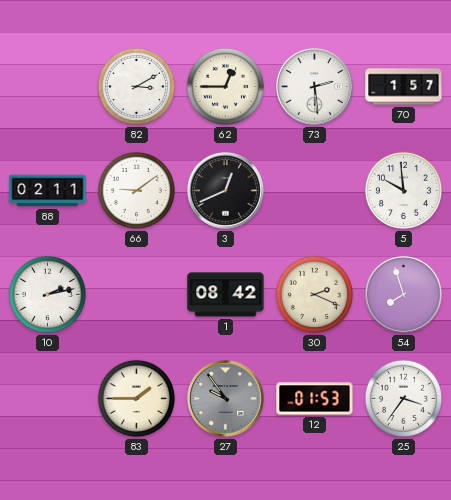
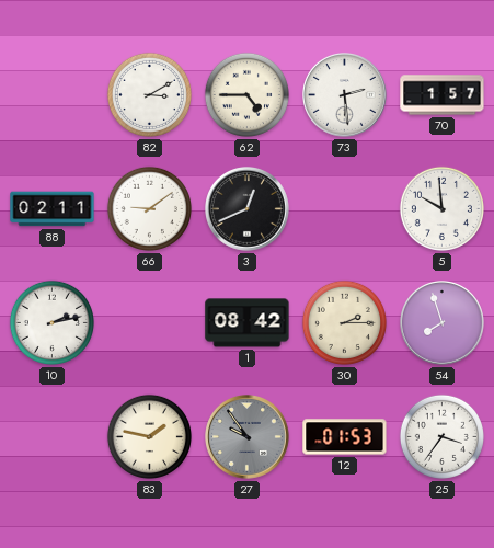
62: 12:45 -> 4:45
30: 2:19 -> 2:15
83: 1:45 -> 1:47
